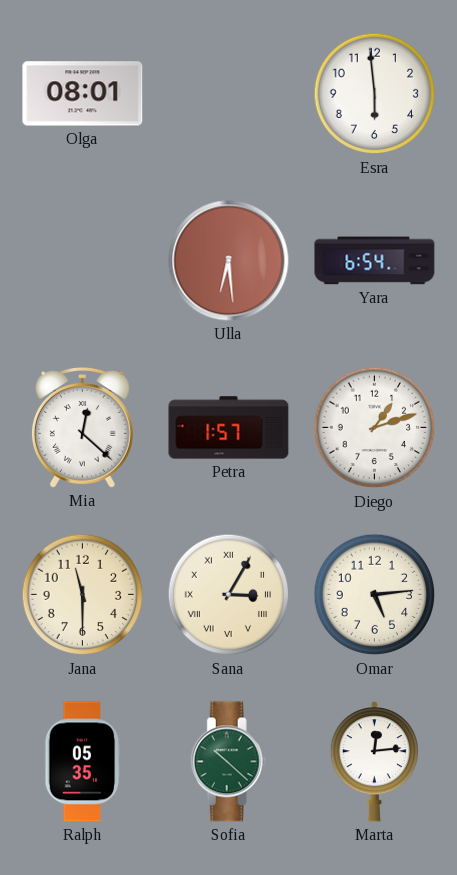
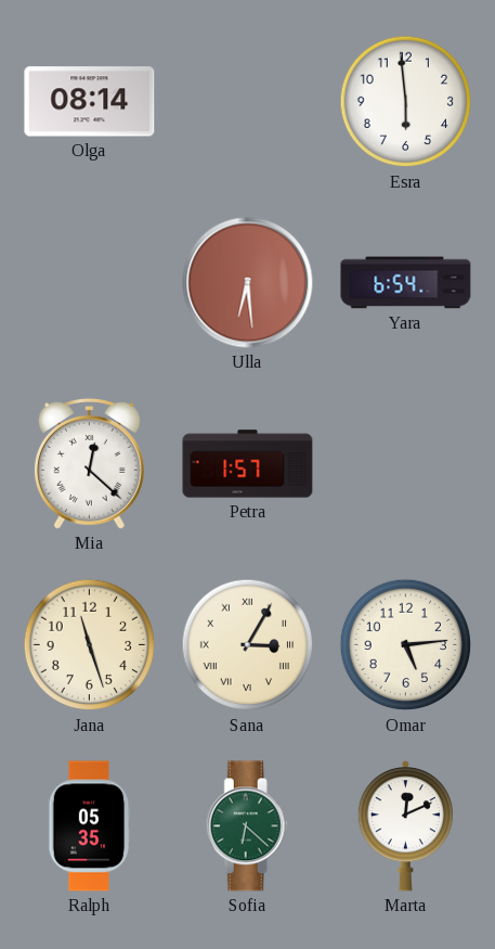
Olga: 08:01 -> 08:14
Diego: 1:12 -> none
Jana: 11:30 -> 11:27
Sofia: 10:22 -> 6:22
Marta: 12:14 -> 12:11
